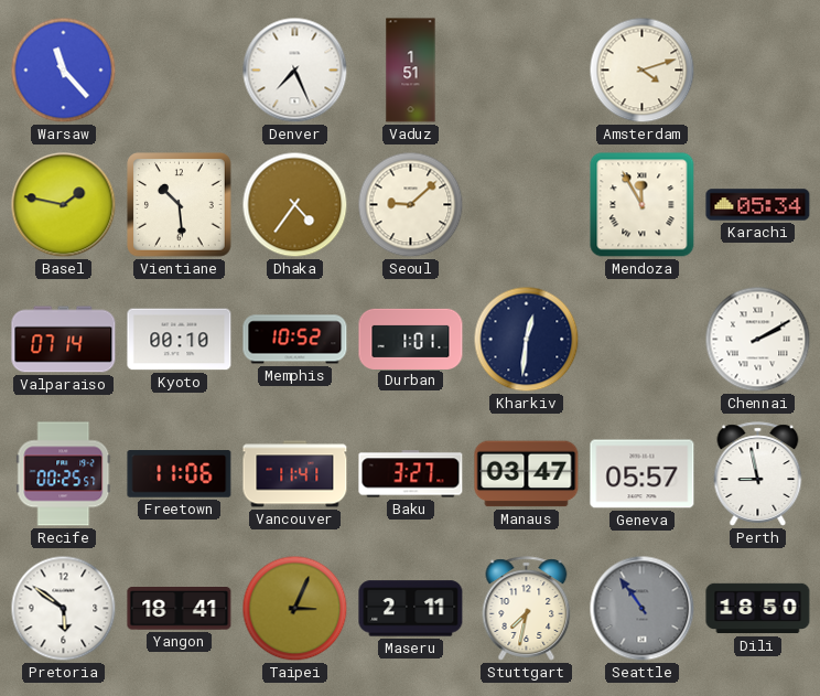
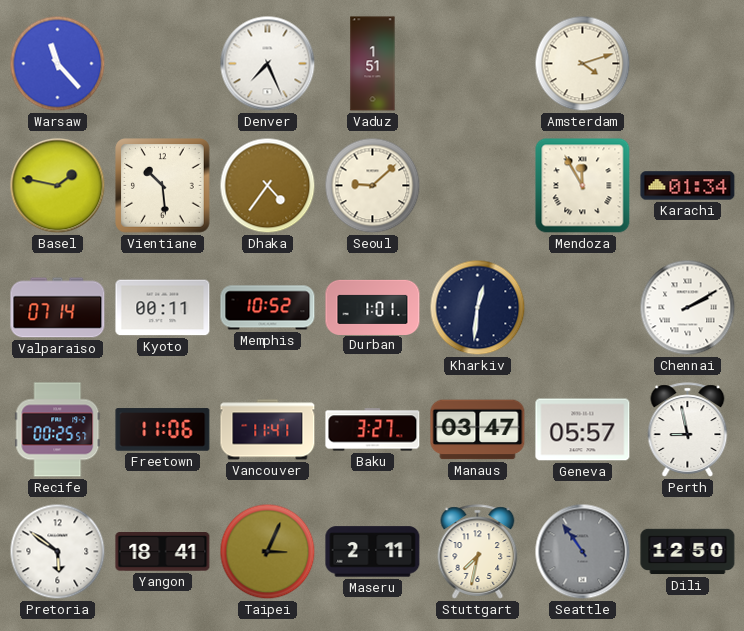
Karachi: 05:34 -> 01:34
Kyoto: 00:10 -> 00:11
Dili: 18:50 -> 12:50
